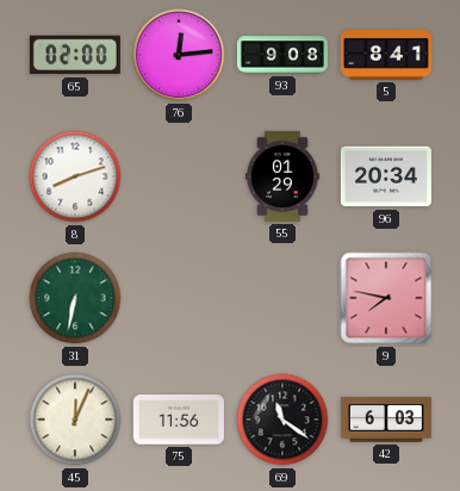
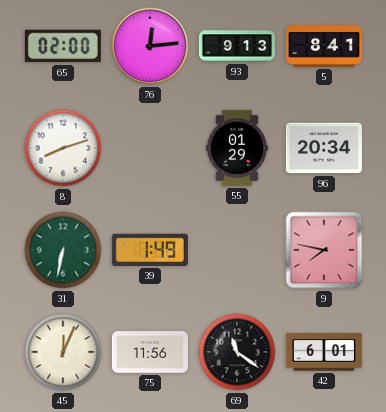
93: 9:08 -> 9:13
39: none -> 1:49
42: 6:03 -> 6:01
